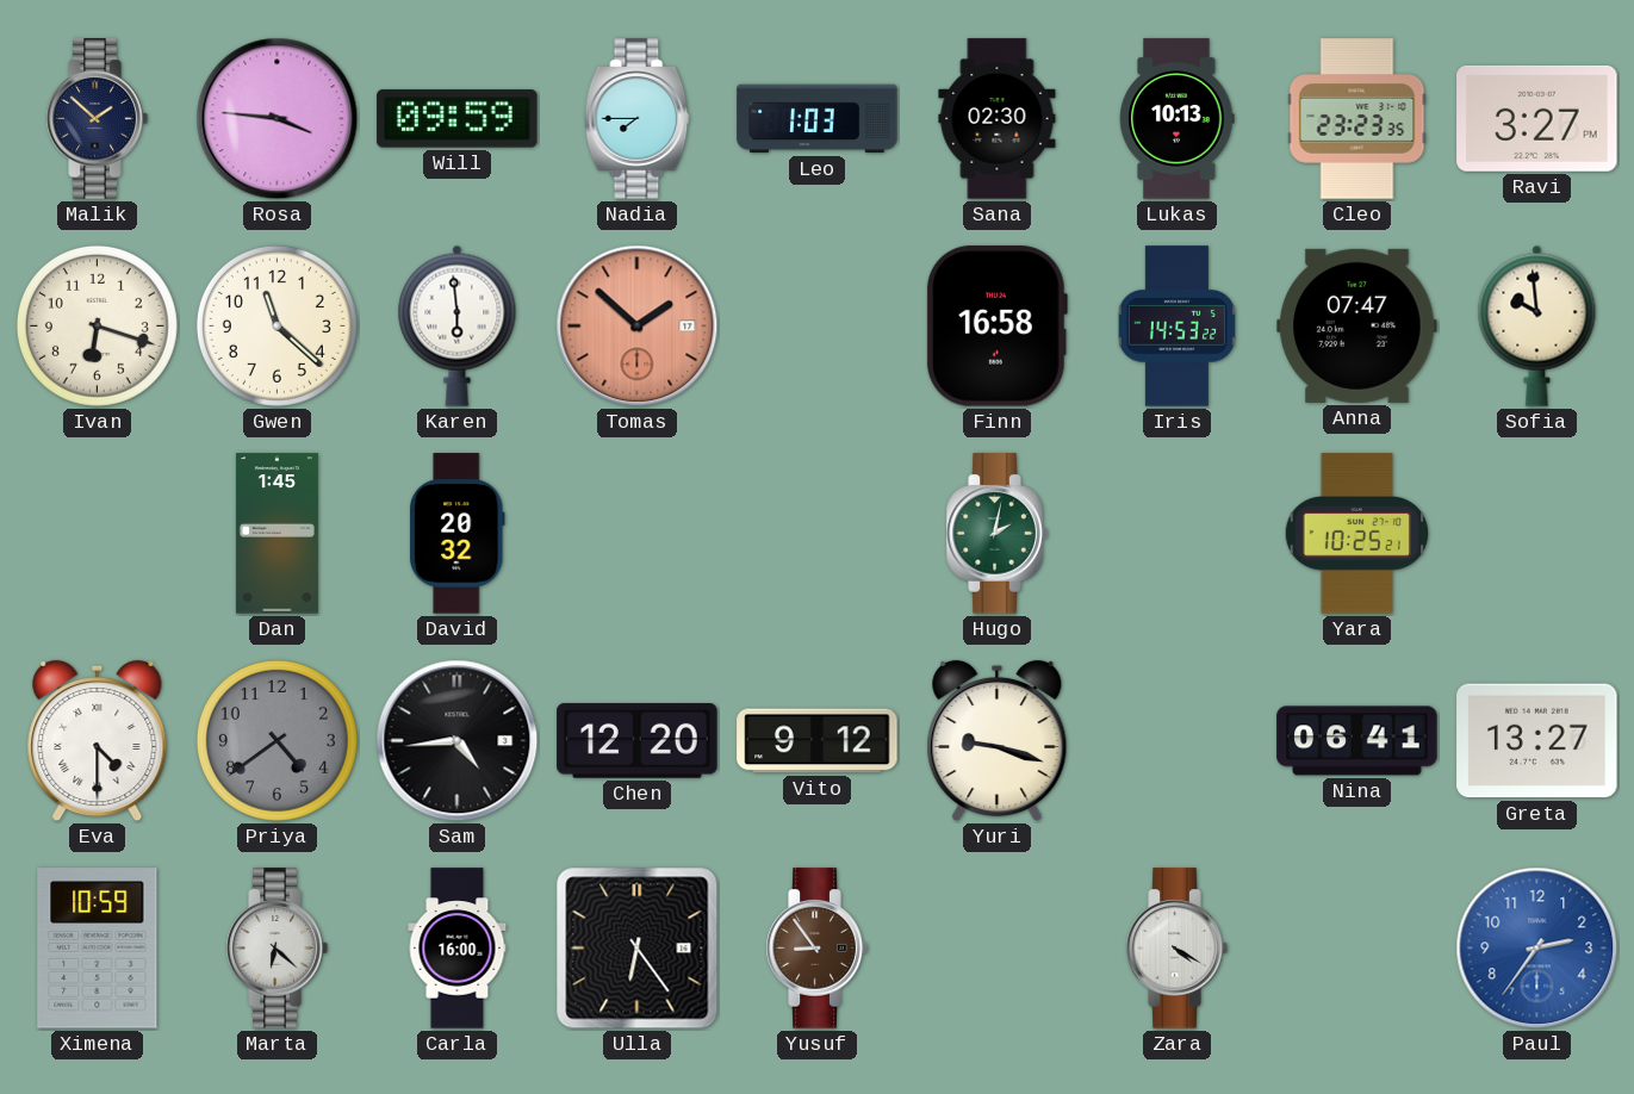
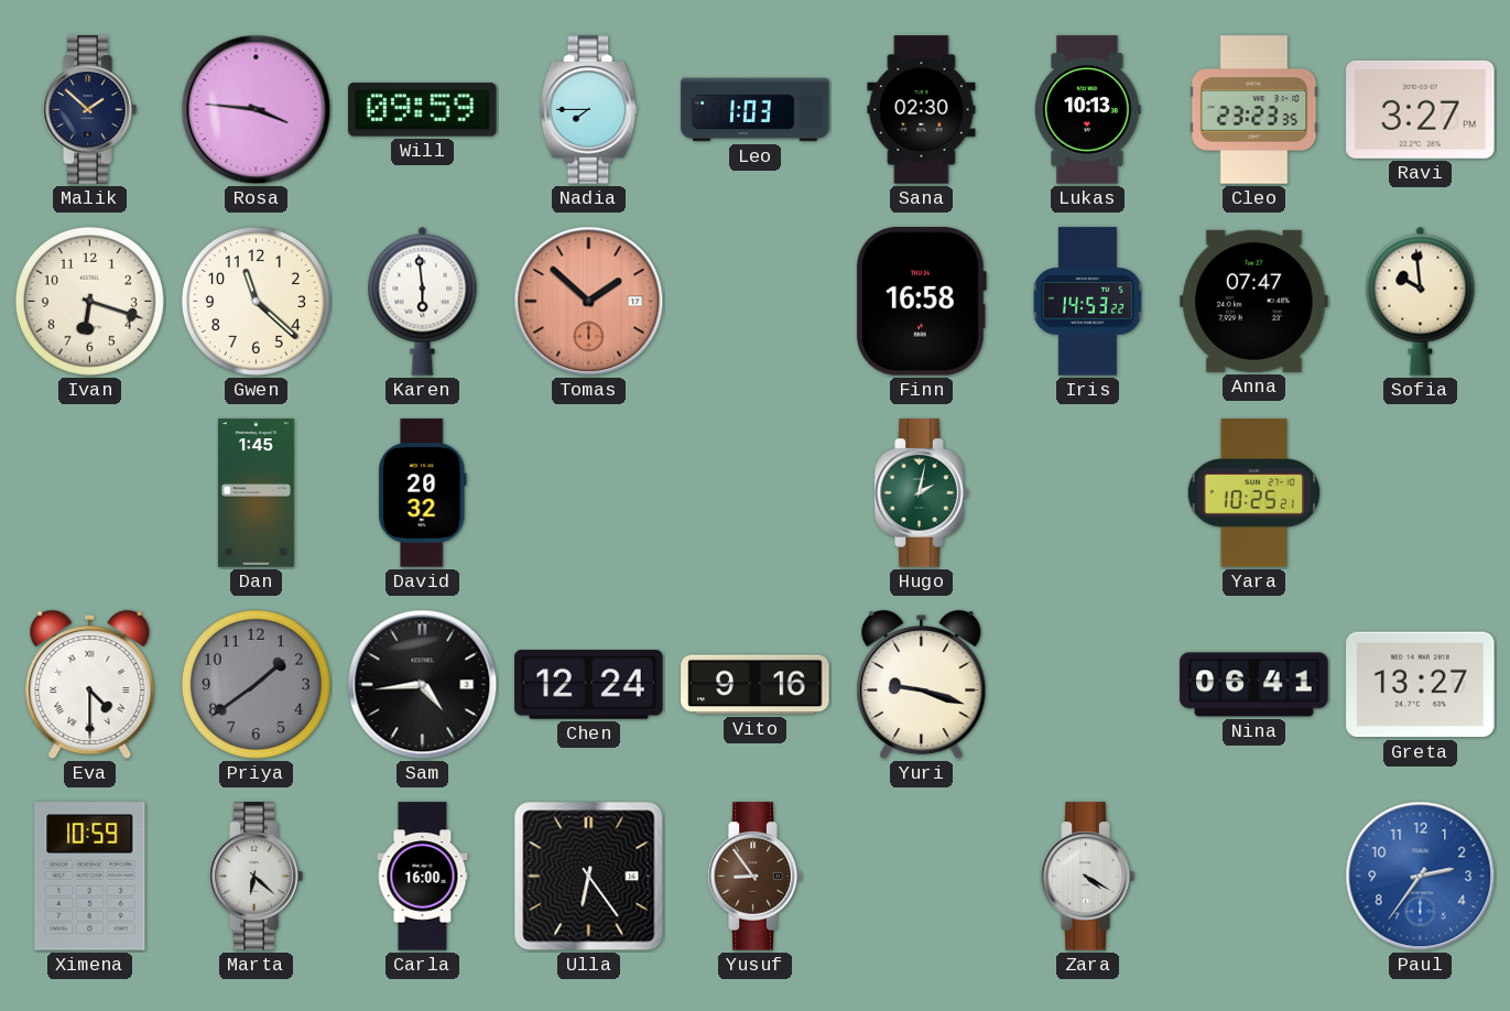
Priya: 4:39 -> 1:39
Chen: 12:20 -> 12:24
Vito: 9:12 -> 9:16
